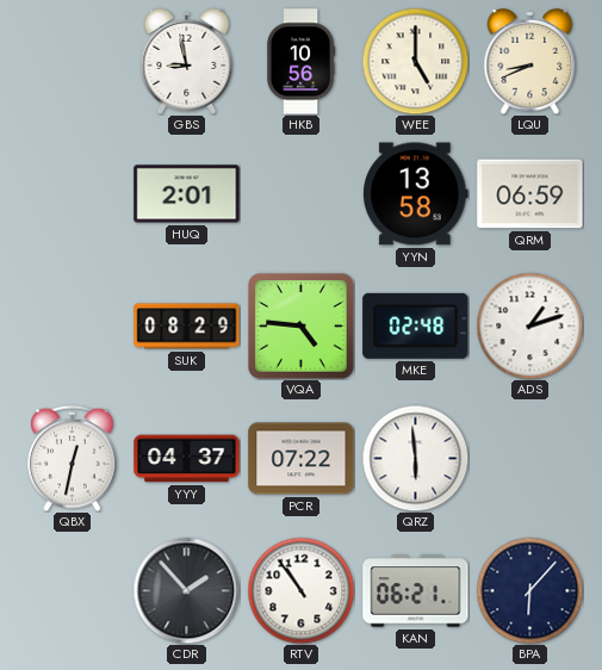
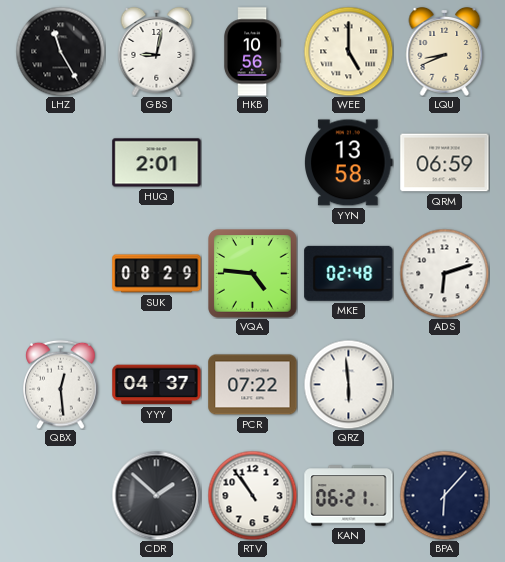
LHZ: none -> 11:25
GBS: 8:58 -> 9:02
ADS: 1:12 -> 6:12
QBX: 12:32 -> 12:29
CDR: 1:53 -> 1:52
